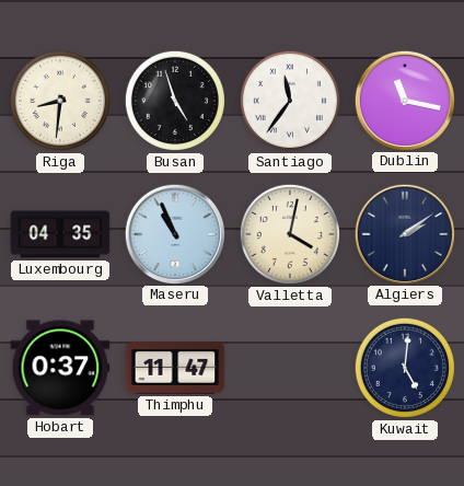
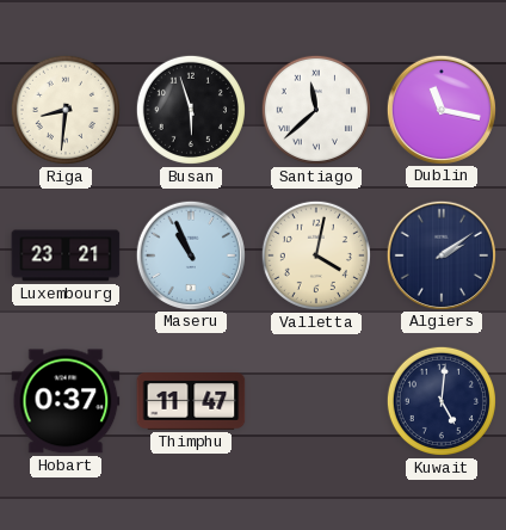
Busan: 4:57 -> 5:57
Santiago: 11:36 -> 11:38
Luxembourg: 04:35 -> 23:21
